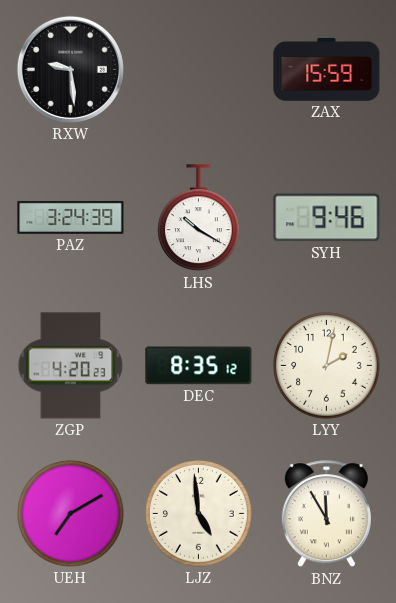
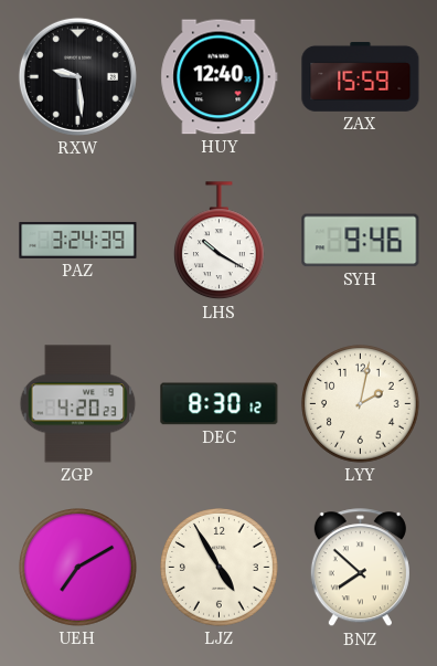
HUY: none -> 12:40
DEC: 8:35 -> 8:30
LJZ: 4:59 -> 4:55
BNZ: 11:55 -> 7:52
